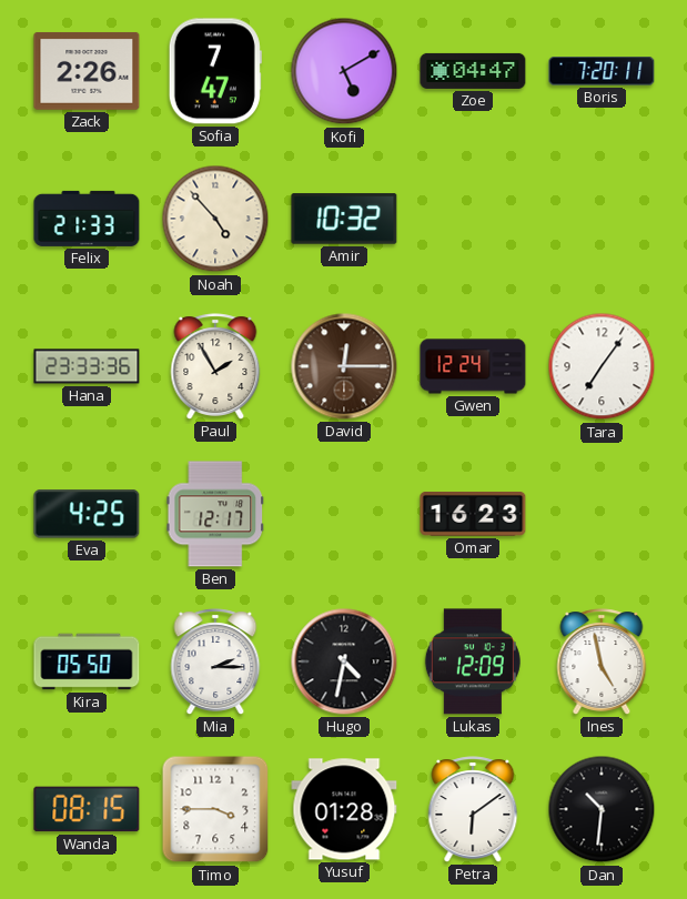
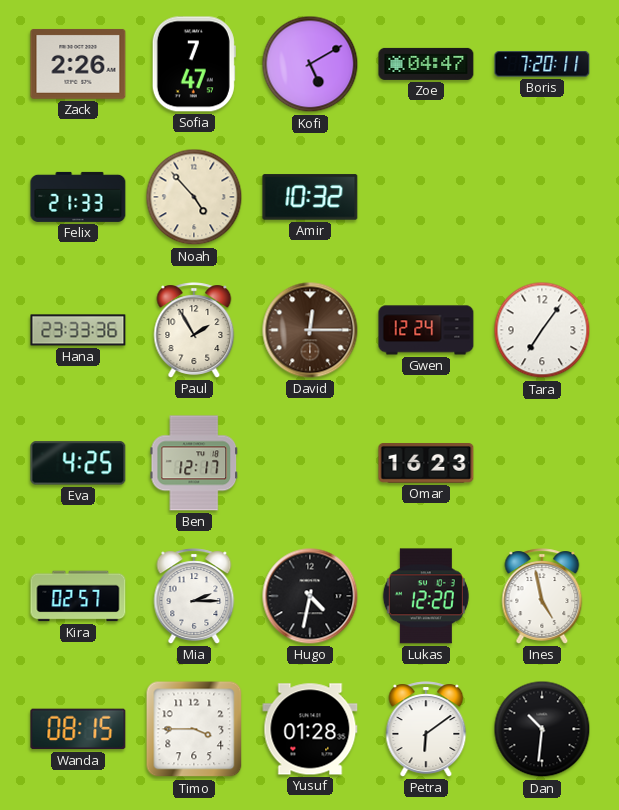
Kira: 05:50 -> 02:57
Lukas: 12:09 -> 12:20
